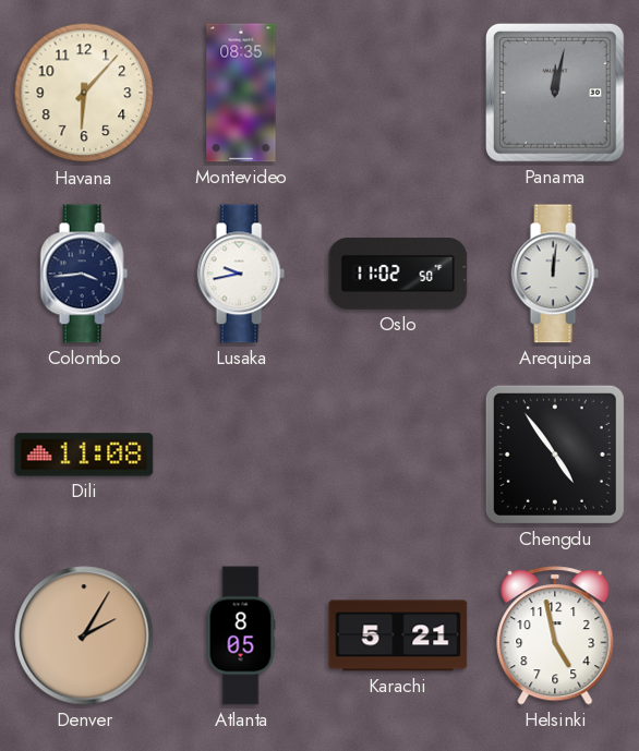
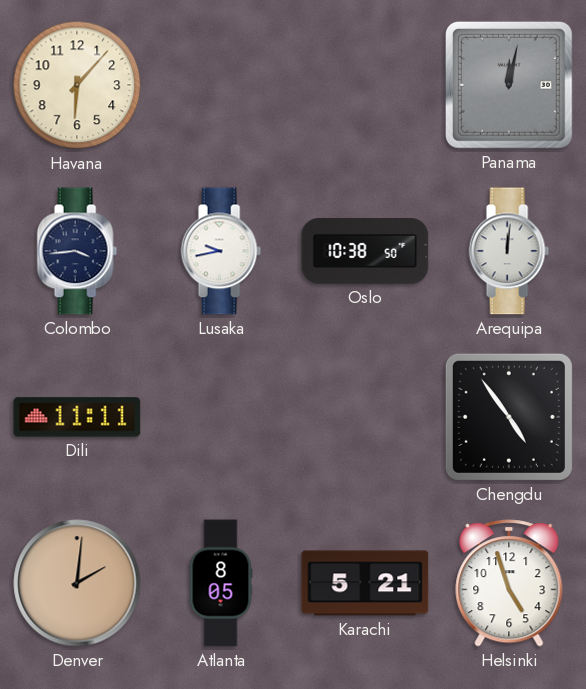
Montevideo: 08:35 -> none
Oslo: 11:02 -> 10:38
Dili: 11:08 -> 11:11
Denver: 2:05 -> 2:01
Helsinki: 4:58 -> 4:57
